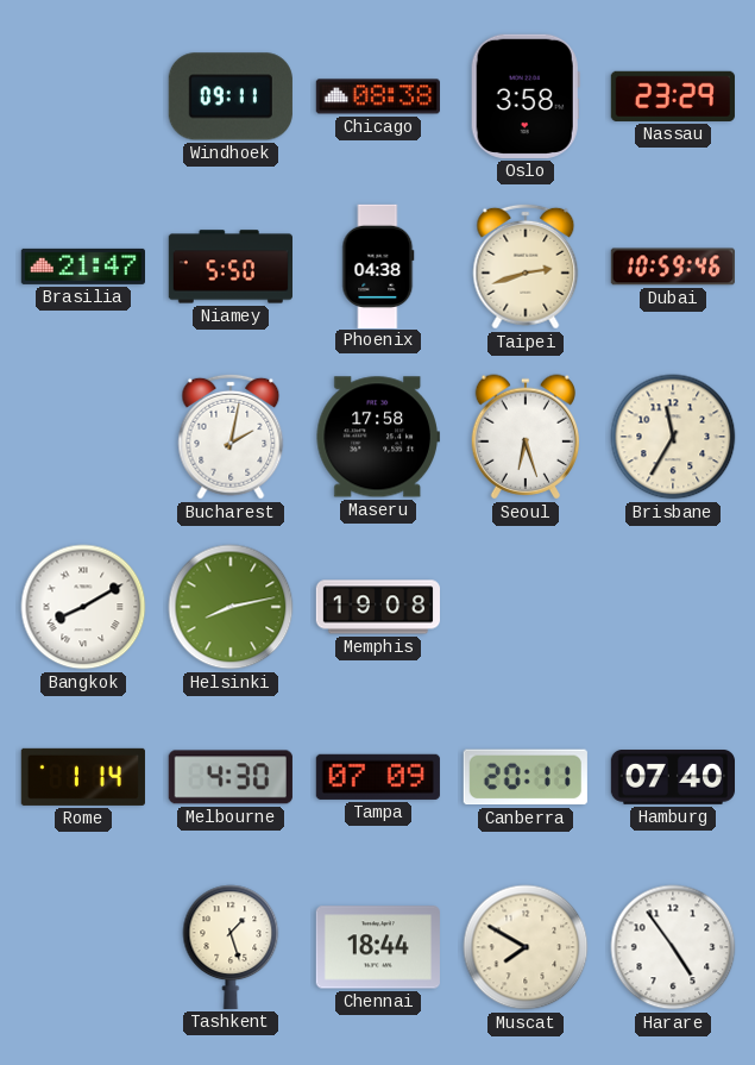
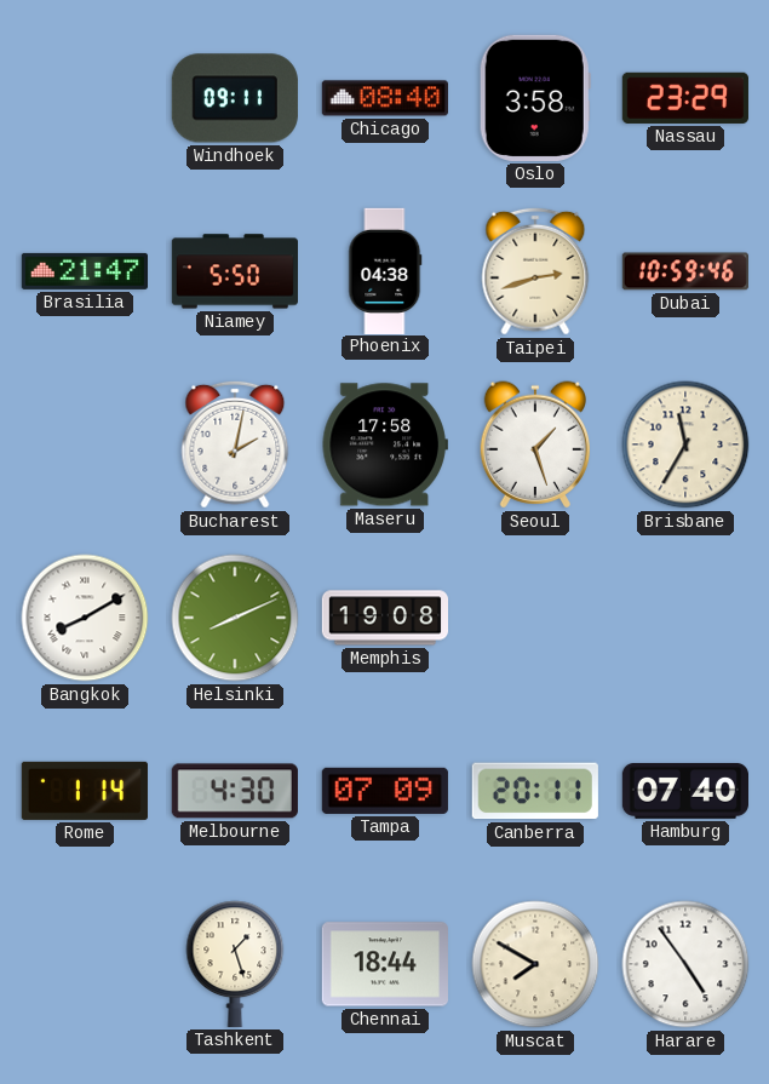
Chicago: 08:38 -> 08:40
Seoul: 6:27 -> 1:27
Helsinki: 8:13 -> 8:11
